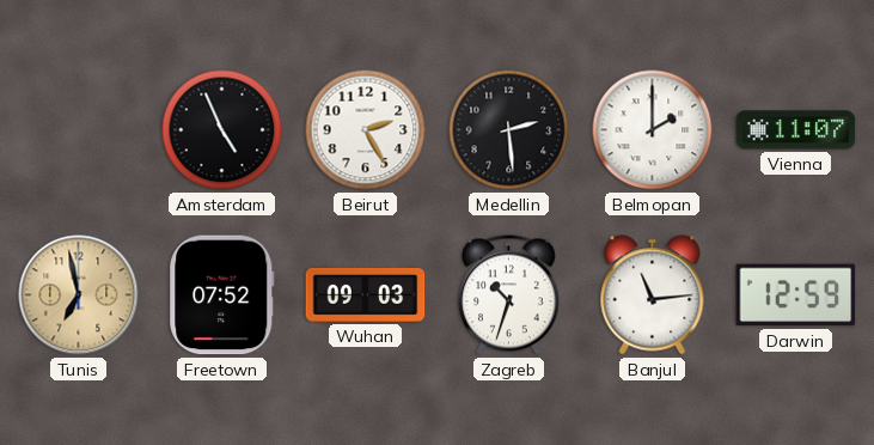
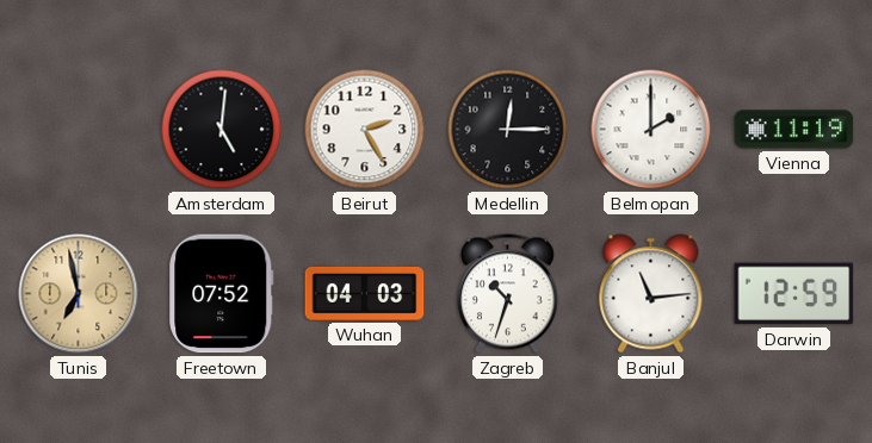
Amsterdam: 4:56 -> 5:01
Medellin: 2:29 -> 12:15
Vienna: 11:07 -> 11:19
Wuhan: 09:03 -> 04:03
